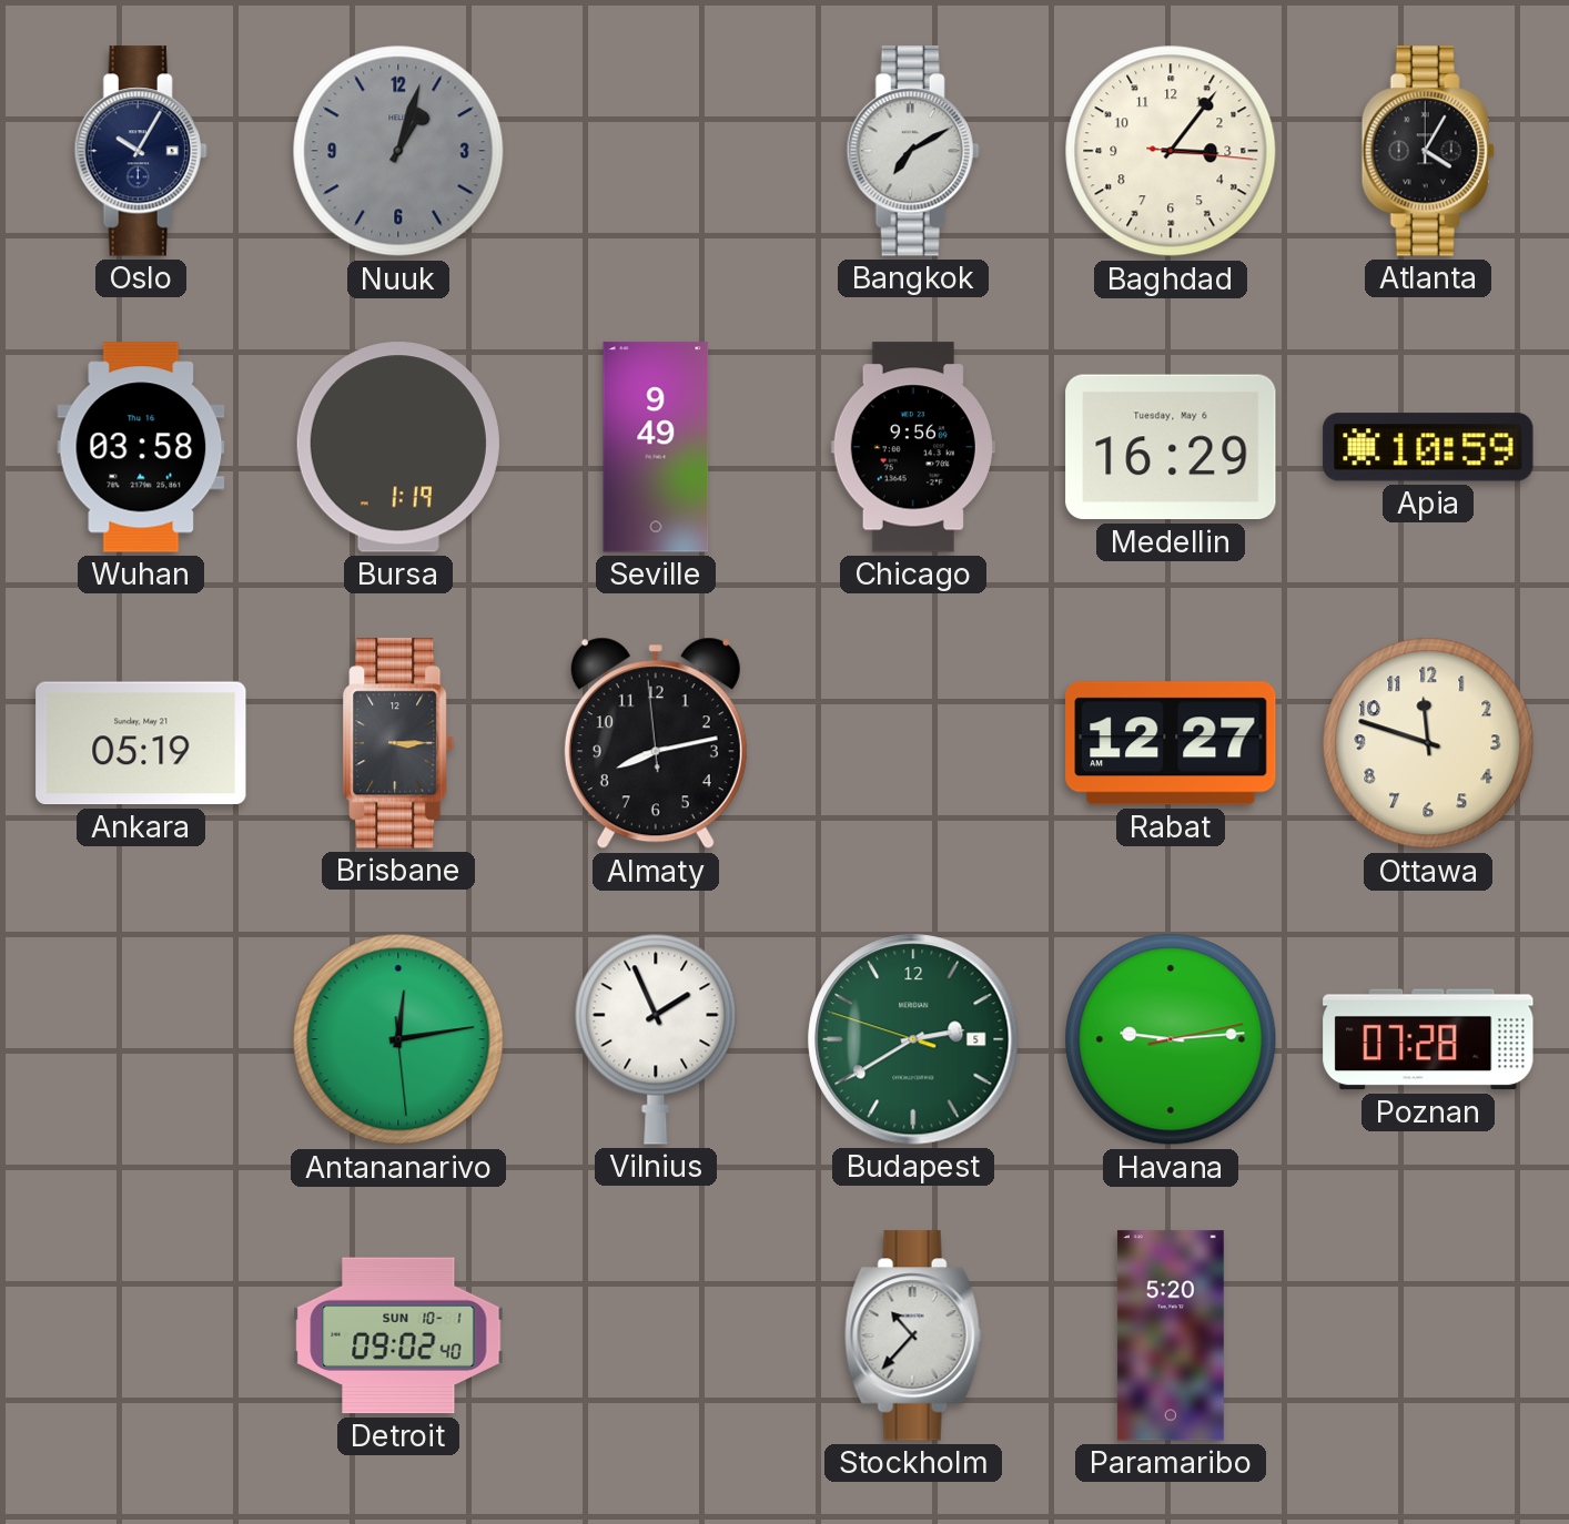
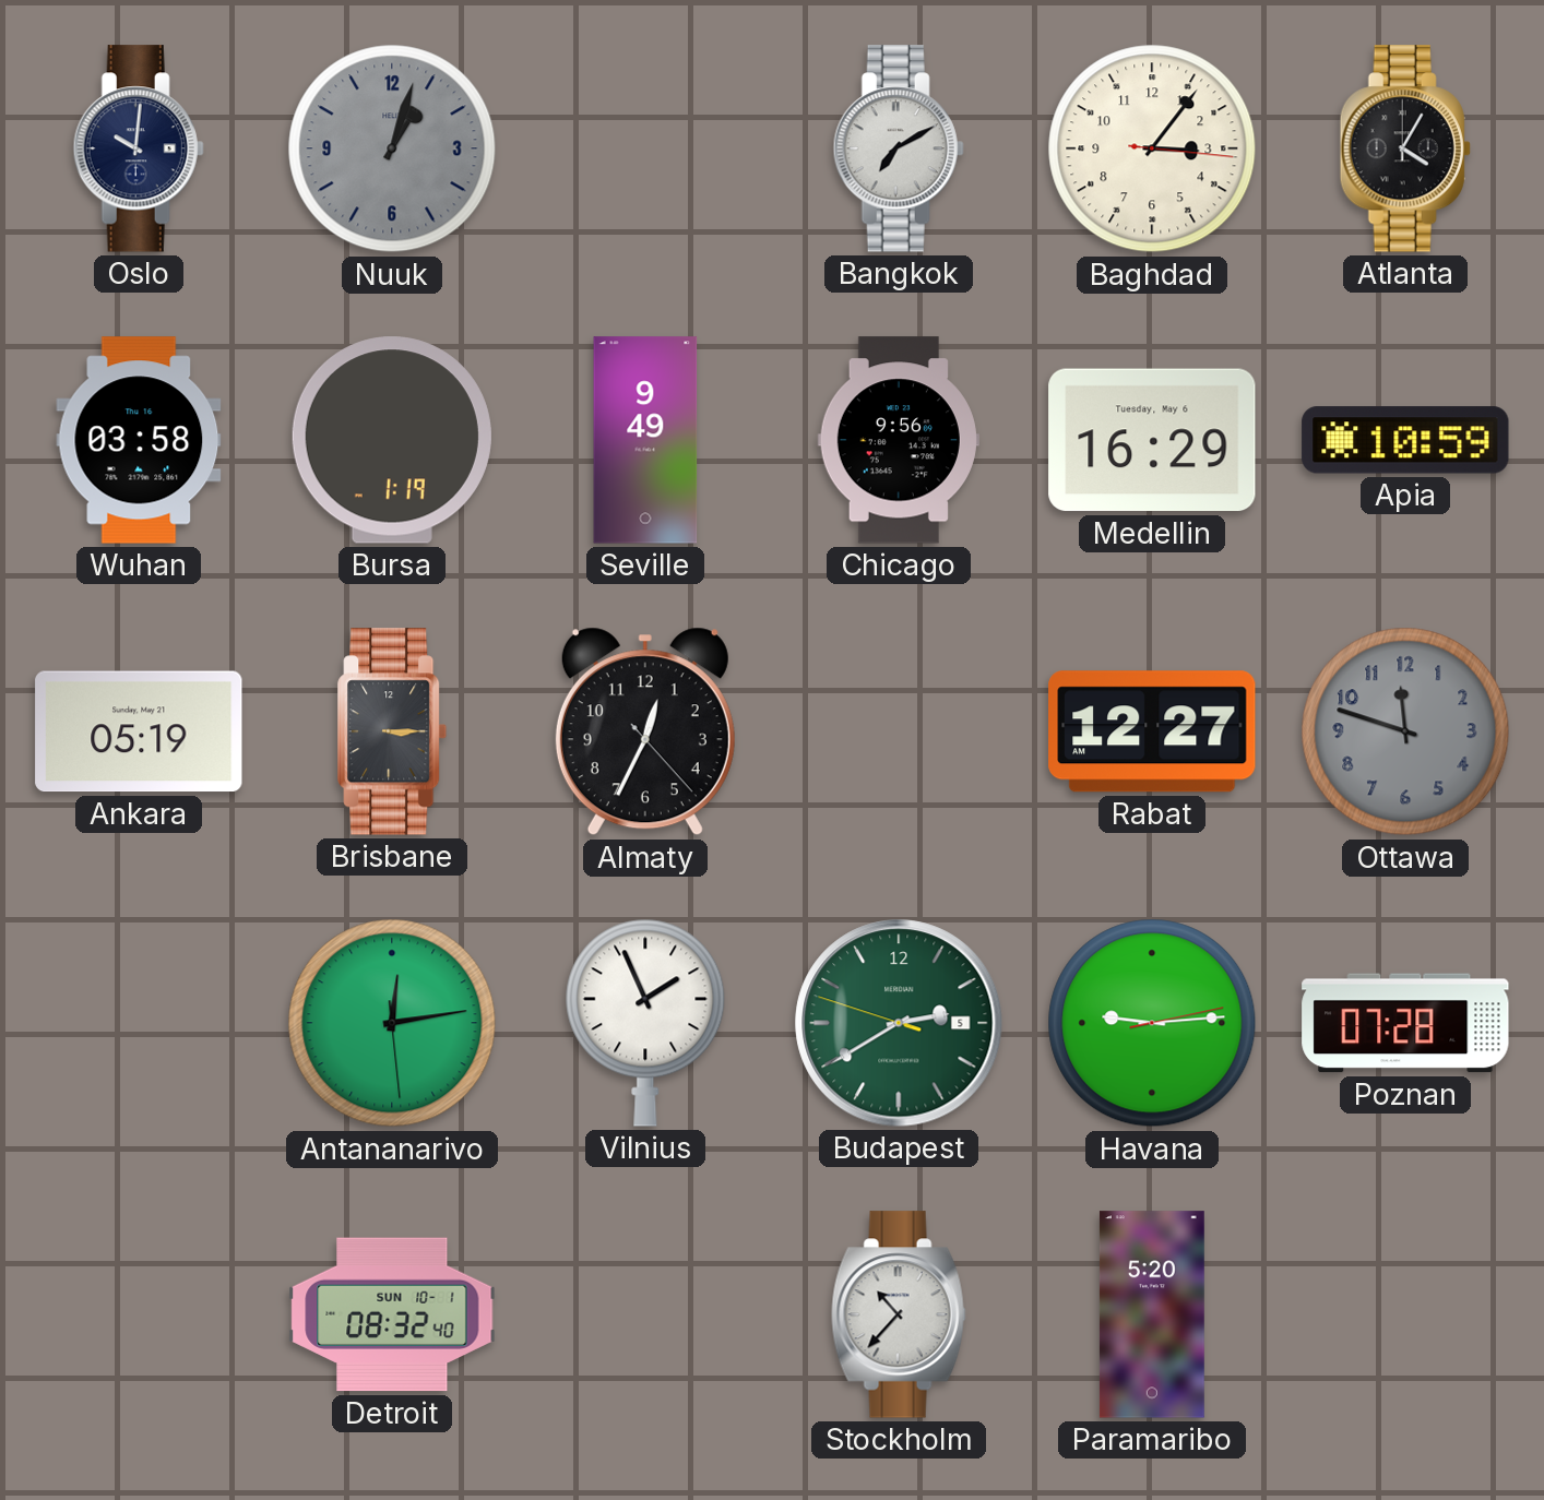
Oslo: 10:05 -> 10:01
Almaty: 8:12 -> 12:34
Ottawa dial: cream -> grey
Detroit: 09:02 -> 08:32
